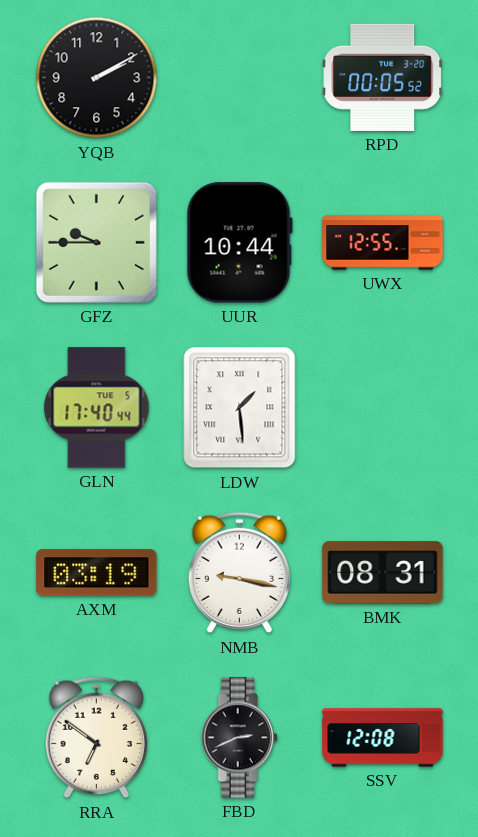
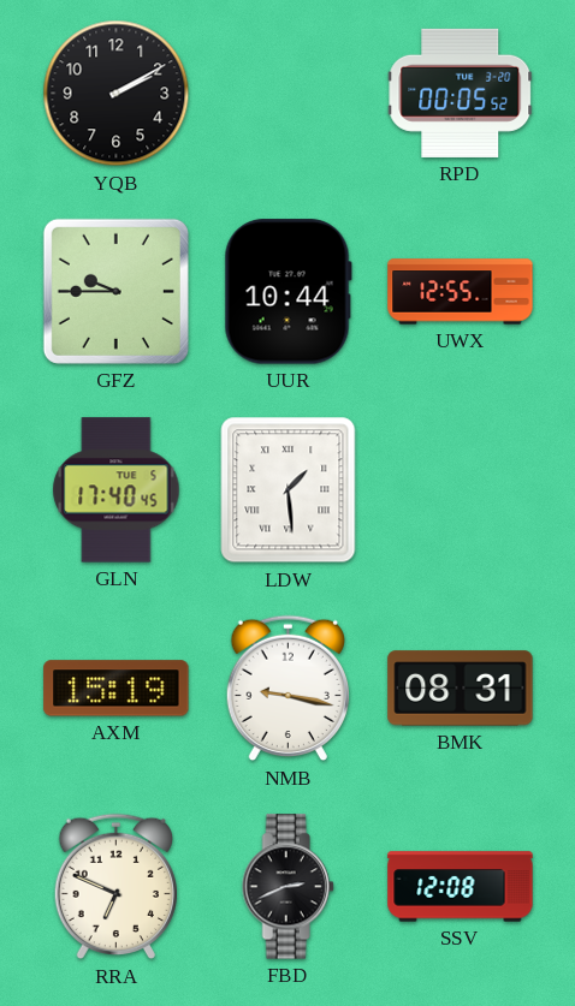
GLN: 17:40:44 -> 17:40:45
AXM: 03:19 -> 15:19
RRA: 6:51 -> 6:49
